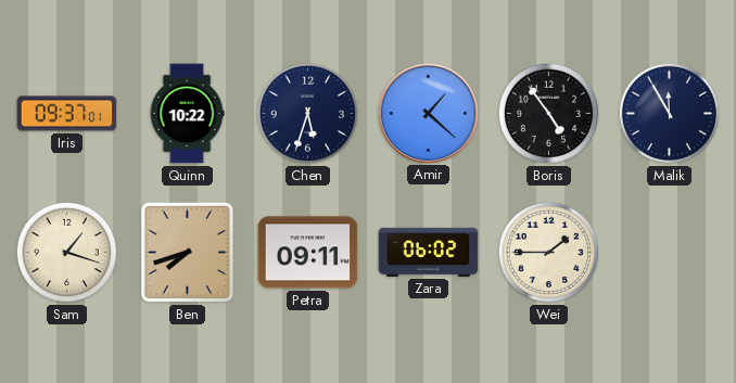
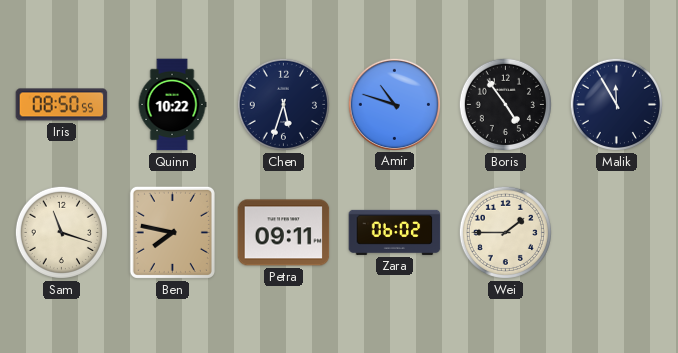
Iris: 09:37 -> 08:50
Amir: 1:22 -> 10:48
Sam: 1:18 -> 11:18
Ben: 7:42 -> 7:47
